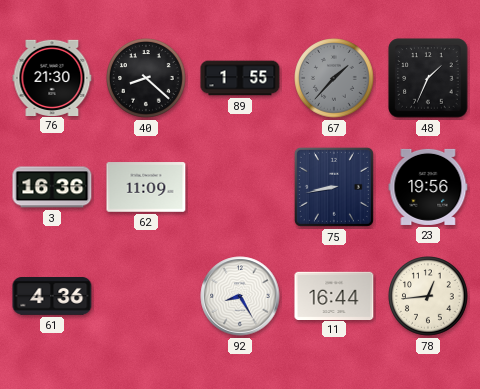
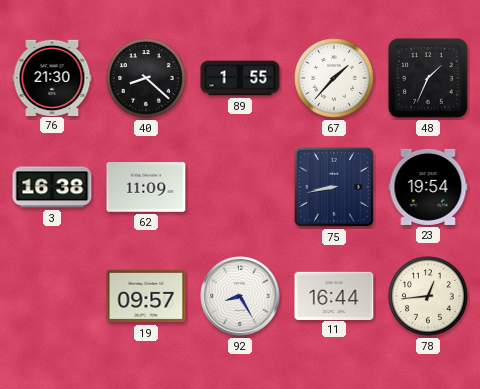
67 dial: grey -> white
3: 16:36 -> 16:38
23: 19:56 -> 19:54
61: 4:36 -> none
19: none -> 09:57
